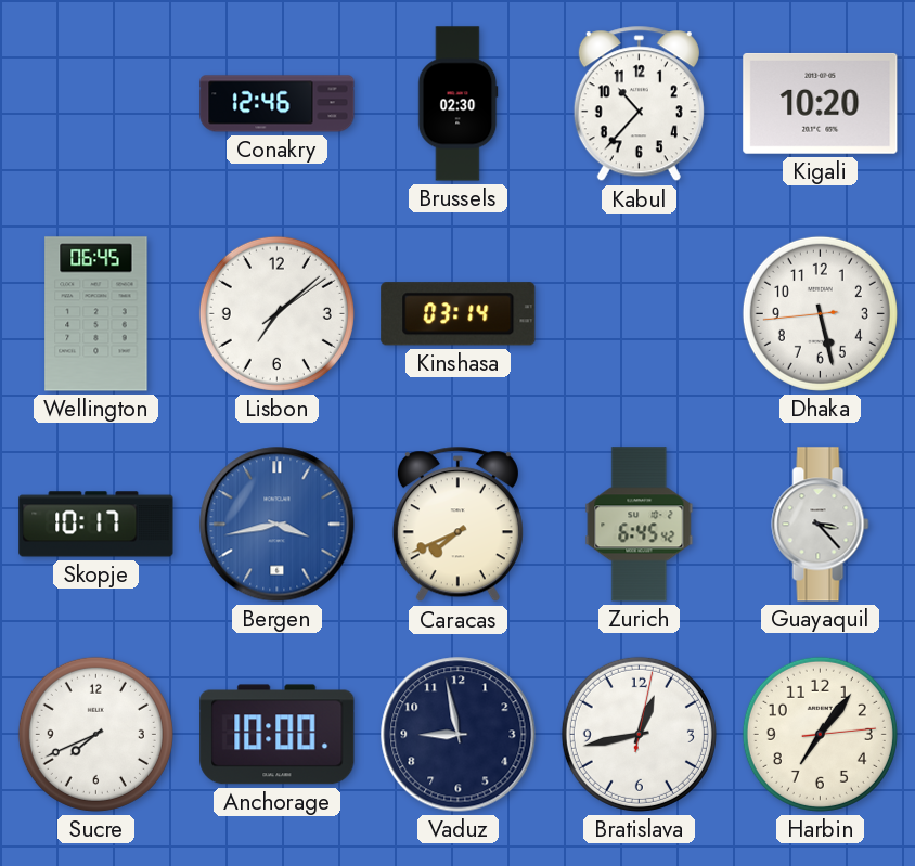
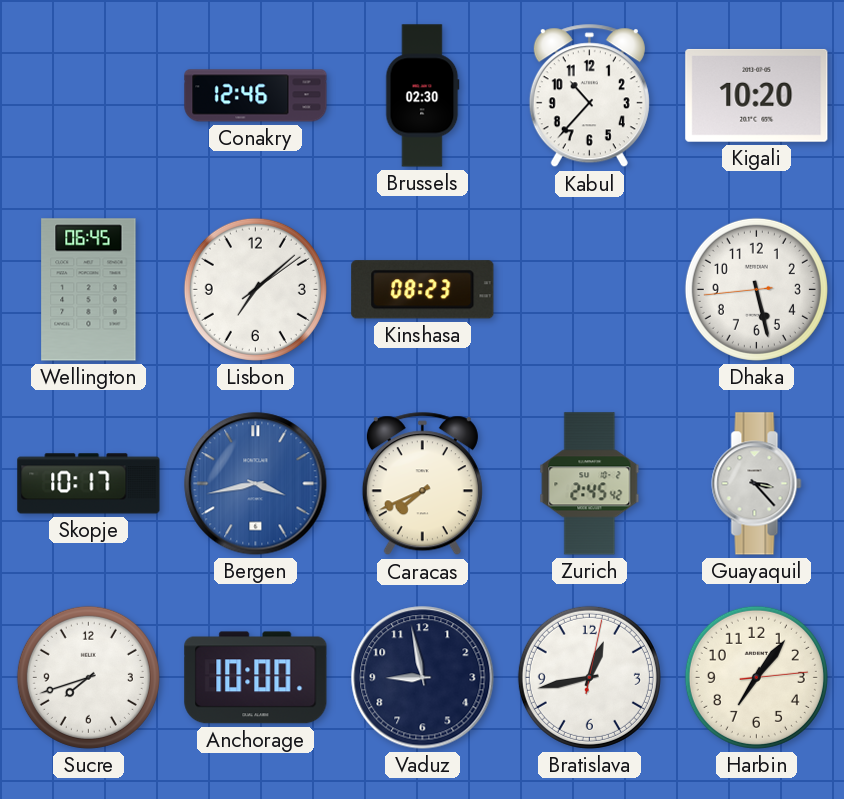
Kinshasa: 03:14 -> 08:23
Zurich: 6:45 -> 2:45
Sucre: 7:41 -> 7:42
